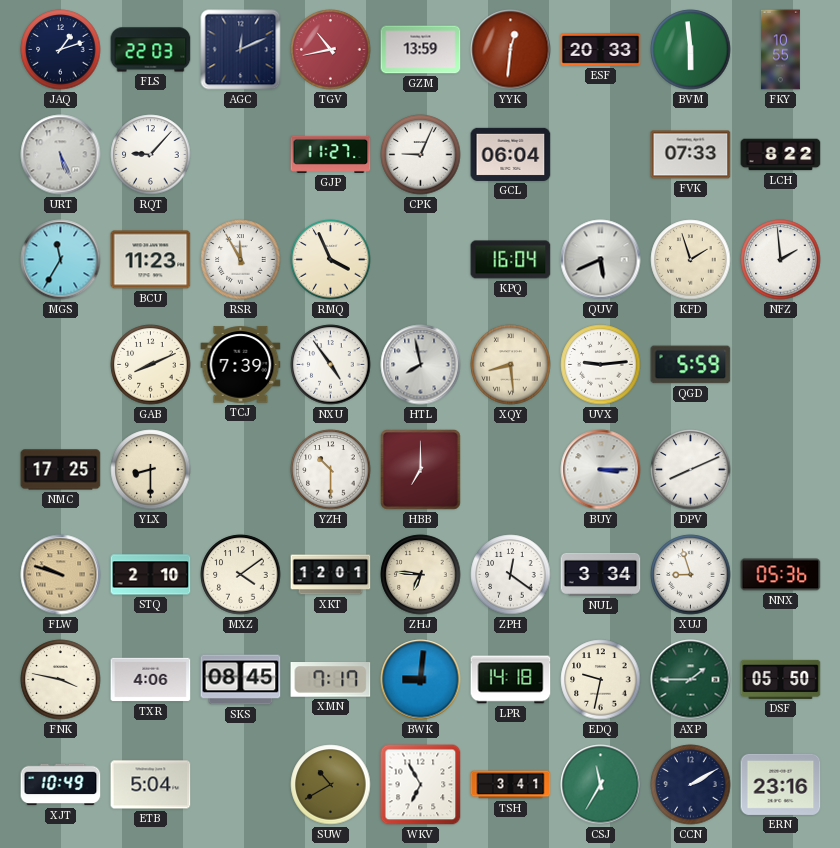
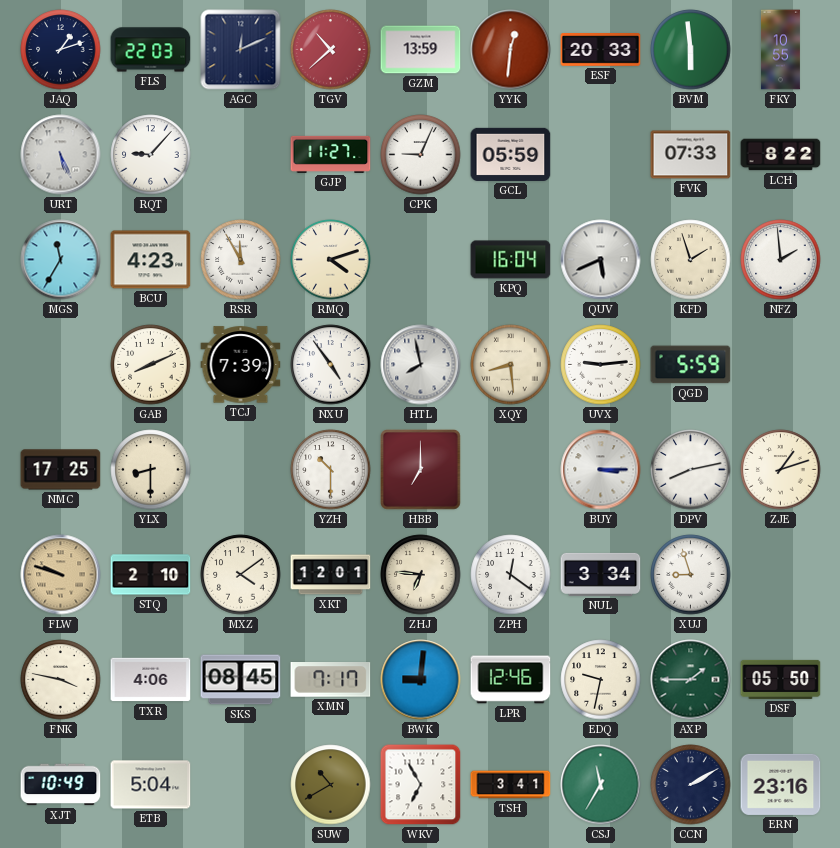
TGV: 10:43 -> 10:38
GCL: 06:04 -> 05:59
BCU: 11:23 -> 4:23
RMQ: 3:56 -> 4:12
DPV: 8:11 -> 8:13
ZJE: none -> 1:12
NNX: 05:36 -> none
LPR: 14:18 -> 12:46
